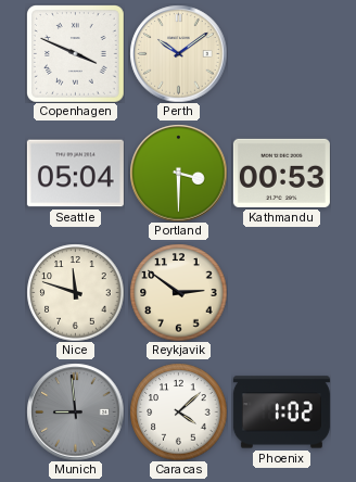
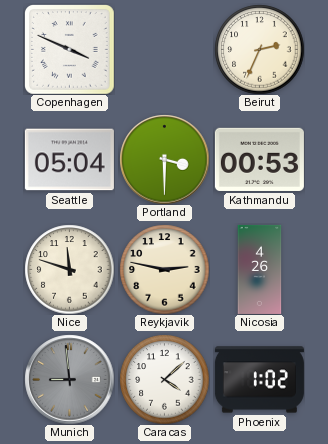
Perth: 10:09 -> none
Beirut: none -> 2:34
Reykjavik: 2:51 -> 2:47
Nicosia: none -> 4:26
